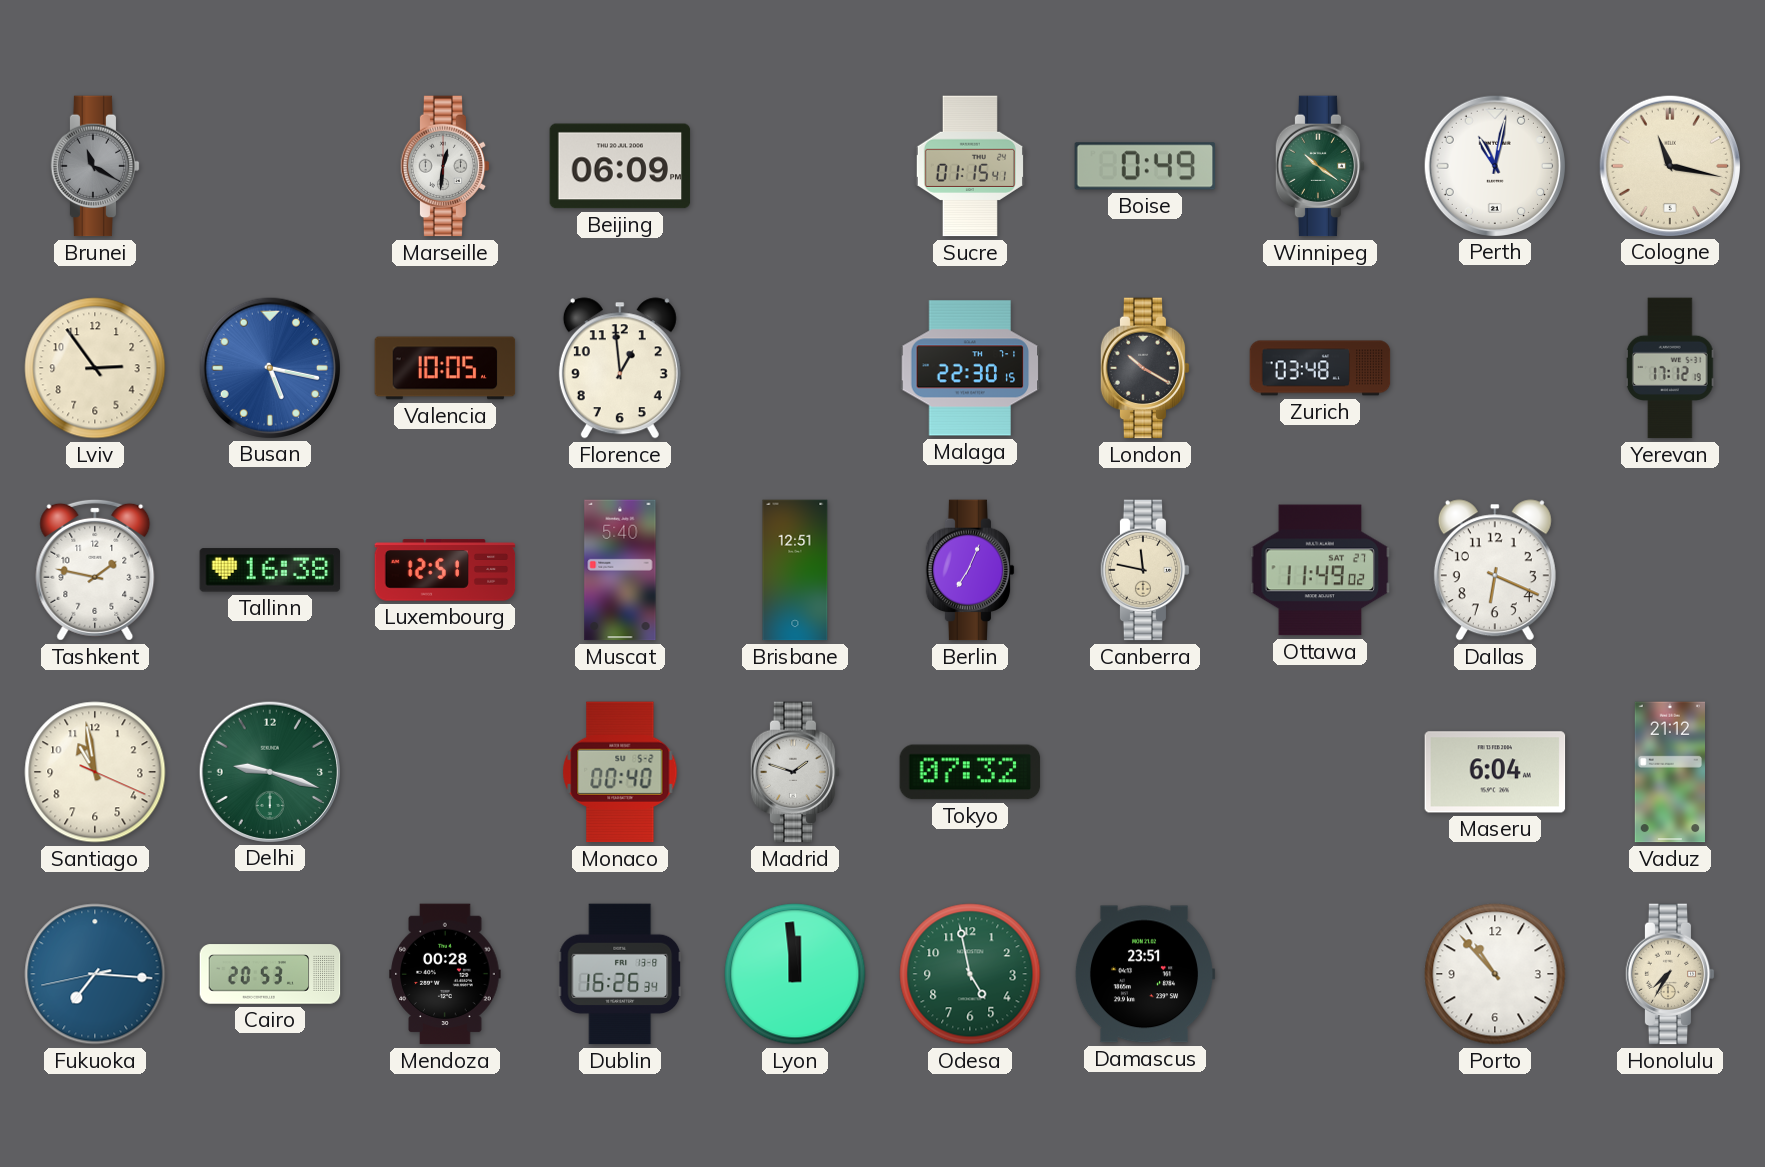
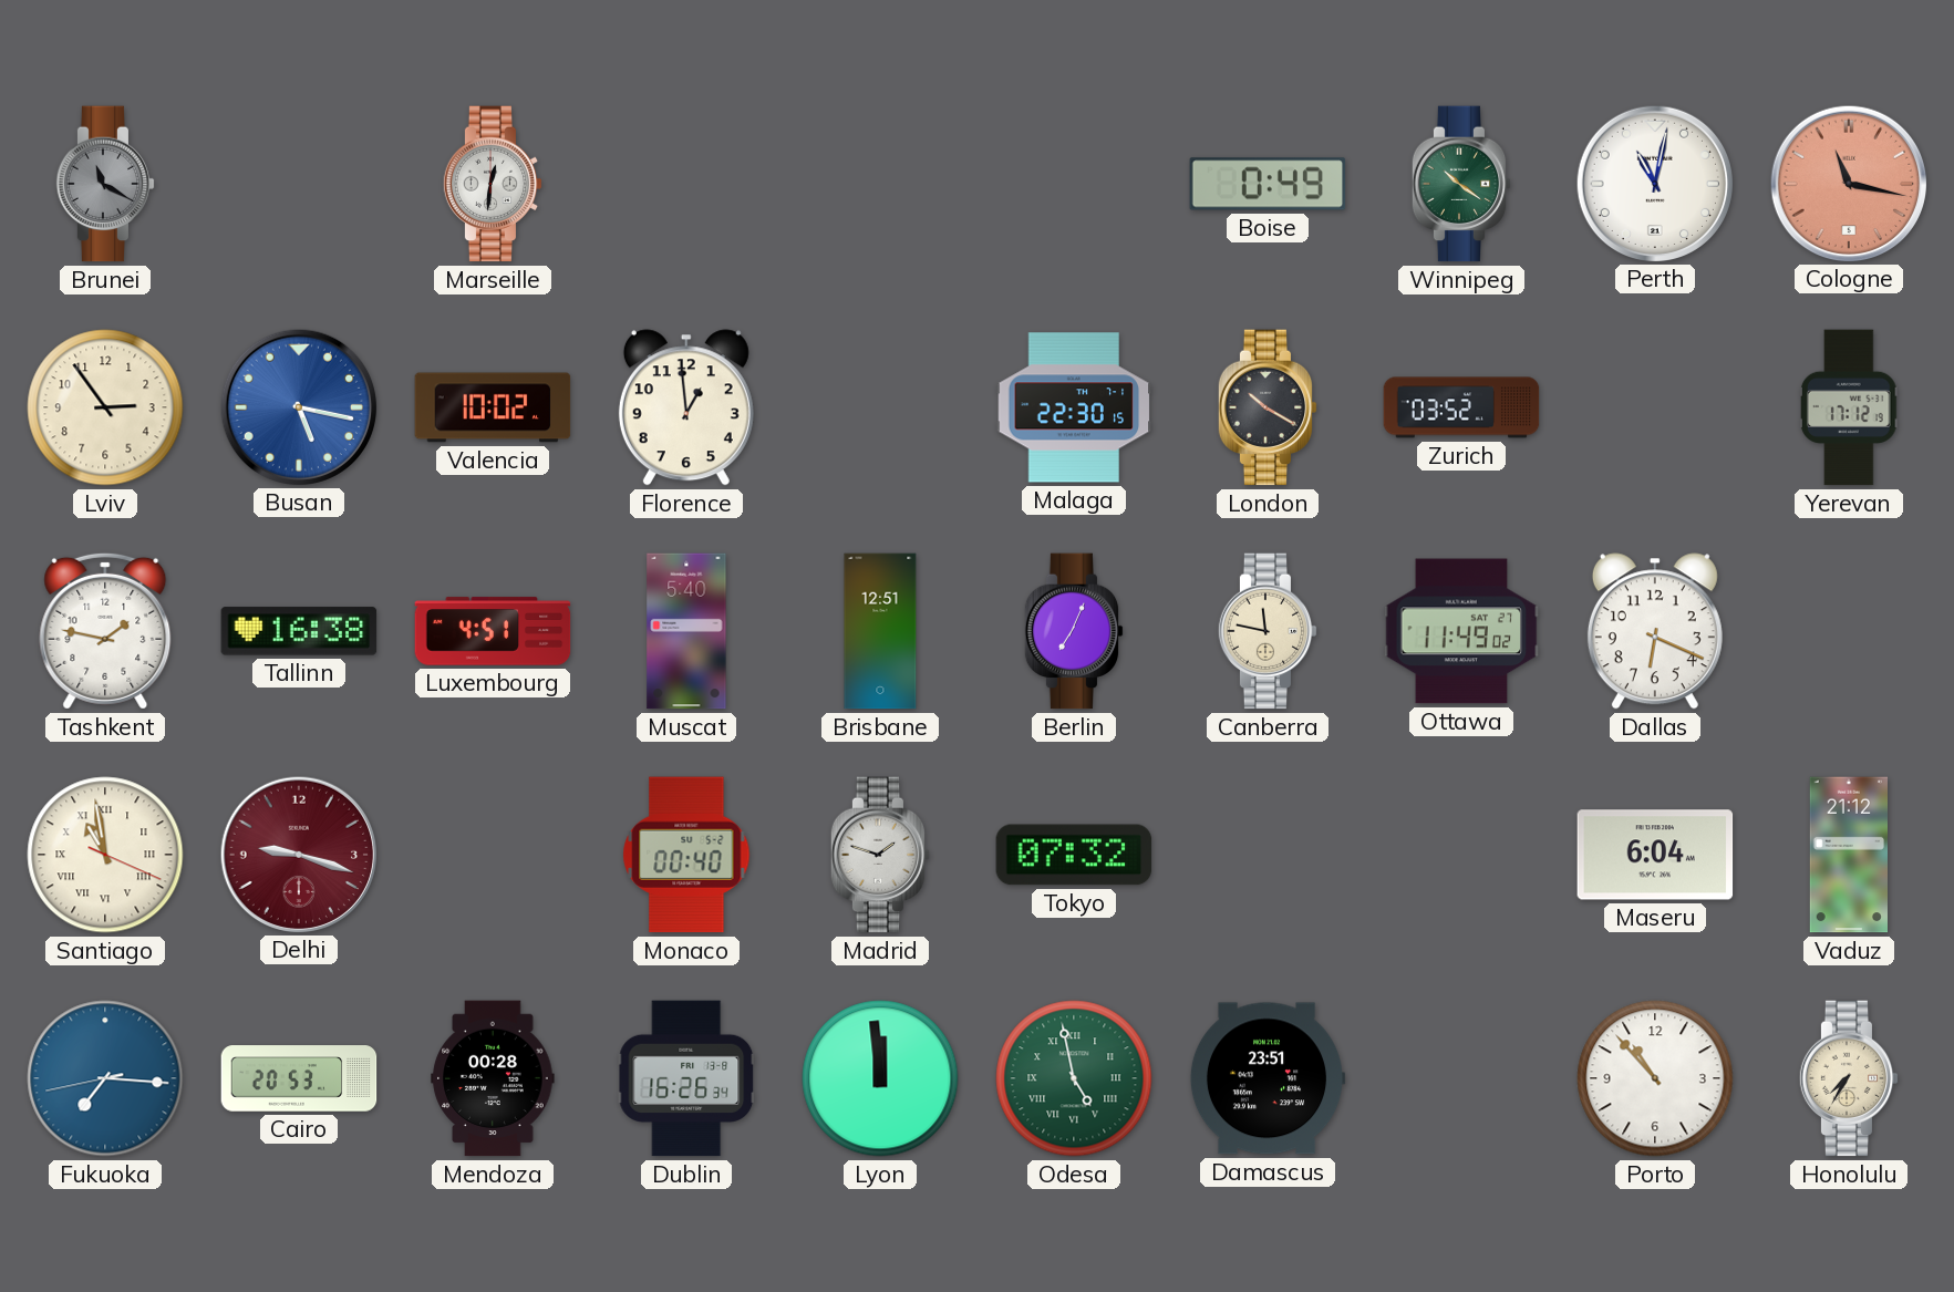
Beijing: 06:09 -> none
Sucre: 01:15 -> none
Cologne dial: cream -> salmon
Valencia: 10:05 -> 10:02
Zurich: 03:48 -> 03:52
Luxembourg: 12:51 -> 4:51
Santiago numerals: Arabic -> Roman
Delhi dial: green -> burgundy
Odesa numerals: Arabic -> Roman
